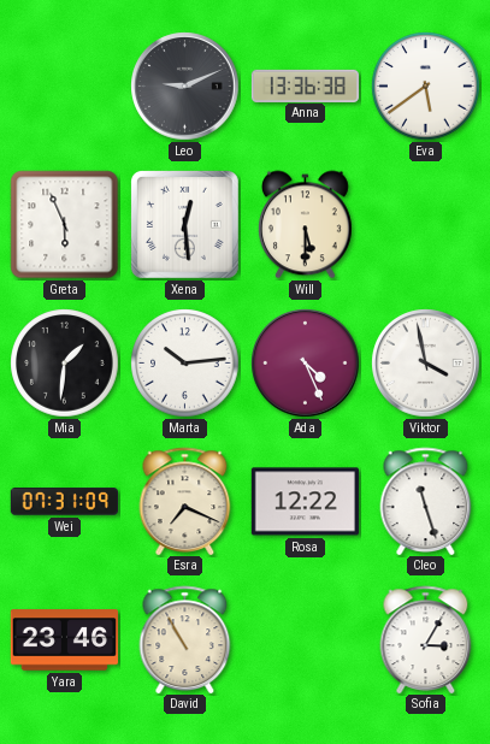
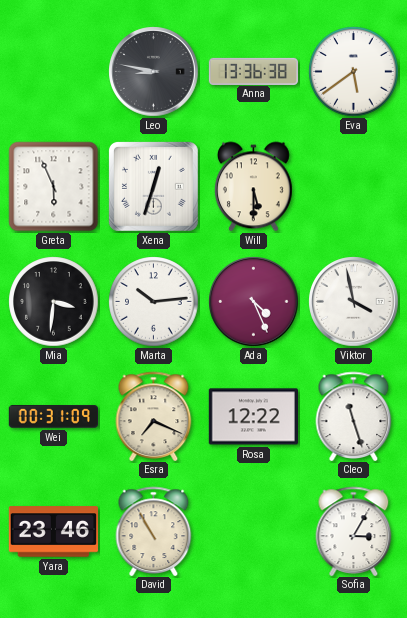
Leo: 9:11 -> 8:47
Xena: 12:29 -> 12:33
Mia: 1:31 -> 3:31
Wei: 07:31 -> 00:31
